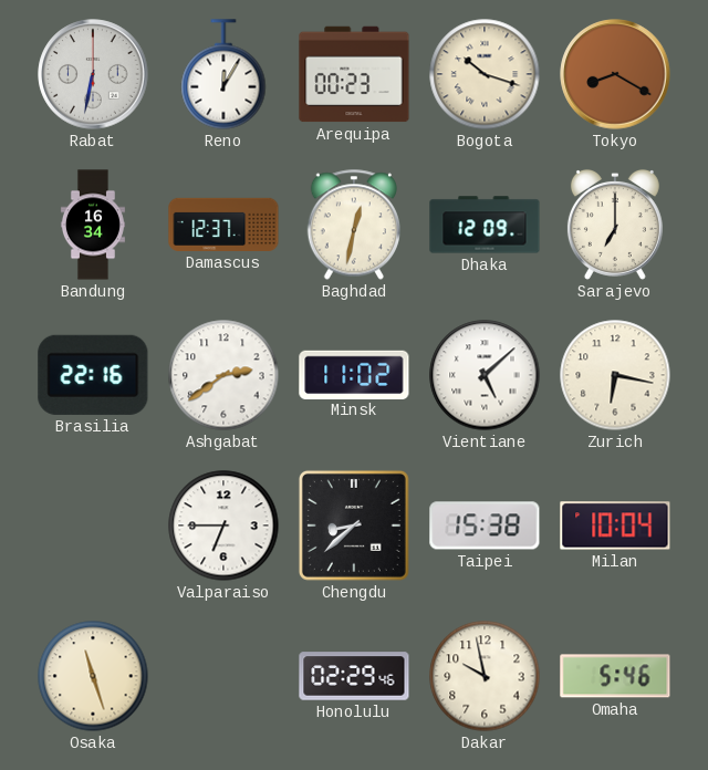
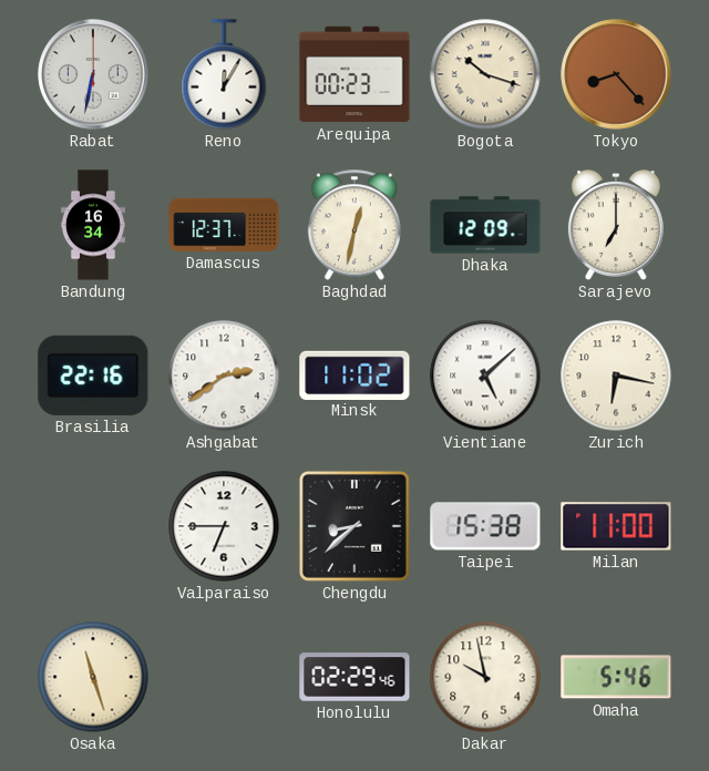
Tokyo: 8:20 -> 8:23
Milan: 10:04 -> 11:00
